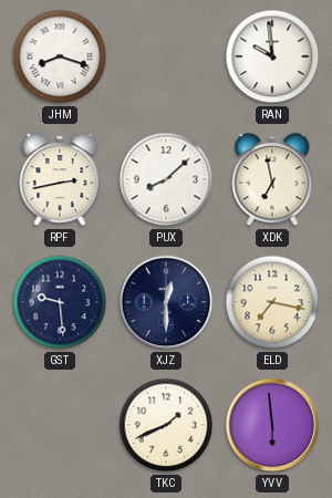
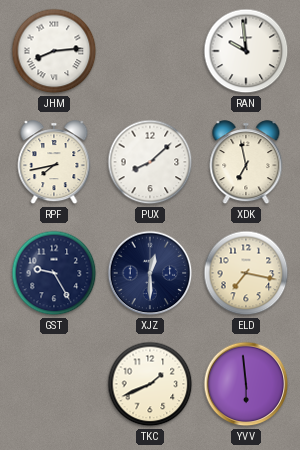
JHM: 8:18 -> 8:14
RPF: 2:43 -> 7:43
GST: 9:29 -> 9:25
